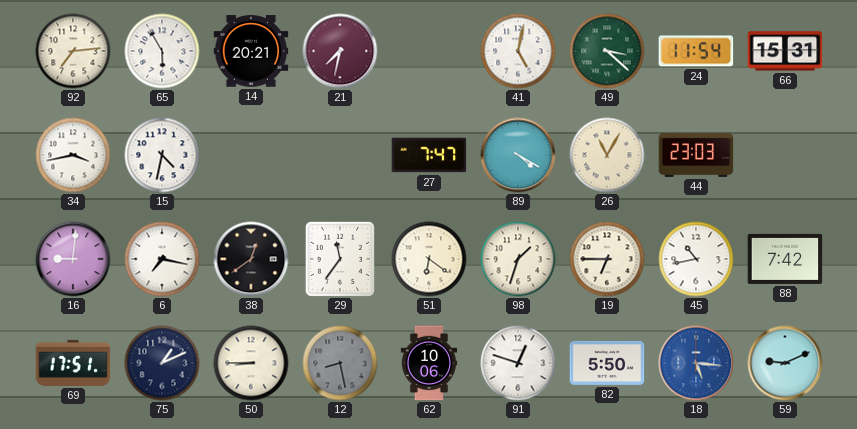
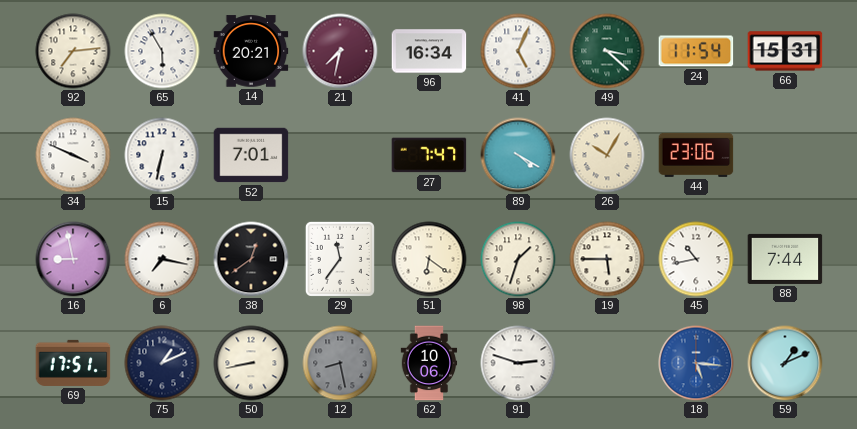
96: none -> 16:34
41: 5:02 -> 5:04
34: 3:43 -> 3:49
15: 4:32 -> 6:32
52: none -> 7:01
26: 11:05 -> 10:05
44: 23:03 -> 23:06
16: 9:01 -> 8:58
19: 6:45 -> 5:45
88: 7:42 -> 7:44
50: 8:45 -> 8:43
91: 12:48 -> 2:48
82: 5:50 -> none
59: 9:11 -> 1:11
